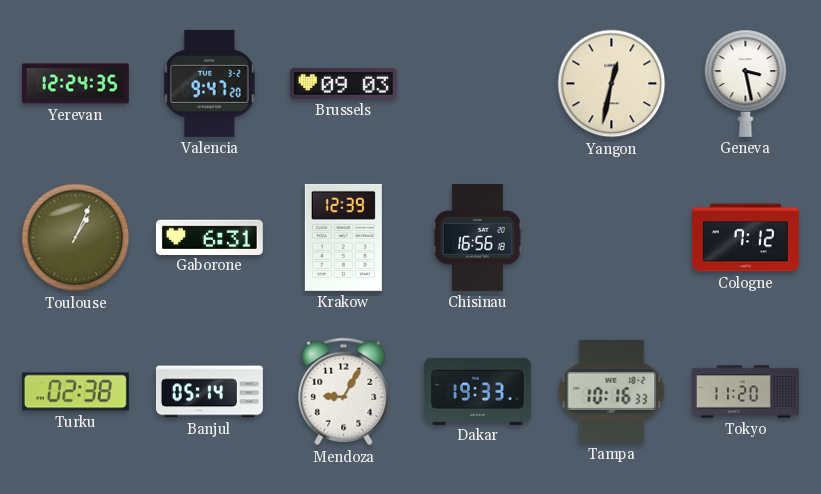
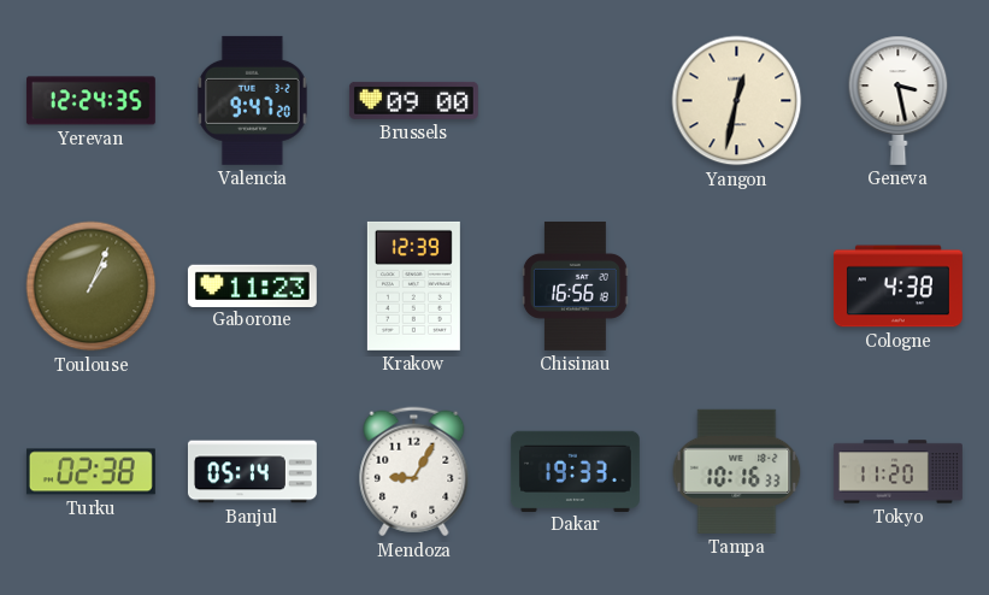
Brussels: 09:03 -> 09:00
Gaborone: 6:31 -> 11:23
Cologne: 7:12 -> 4:38
